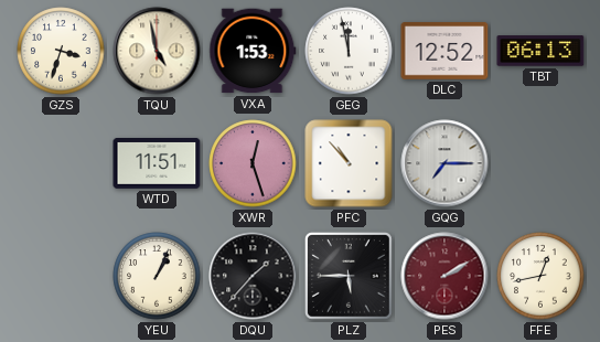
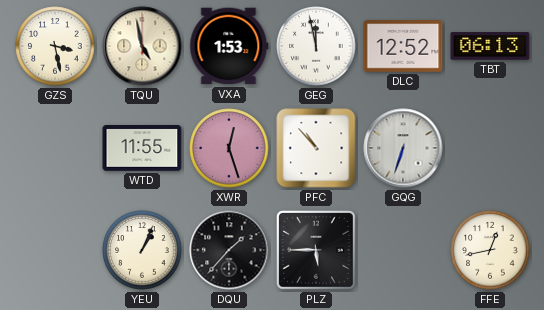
GZS: 3:33 -> 3:28
WTD: 11:51 -> 11:55
GQG: 7:15 -> 6:33
PES: 2:10 -> none
